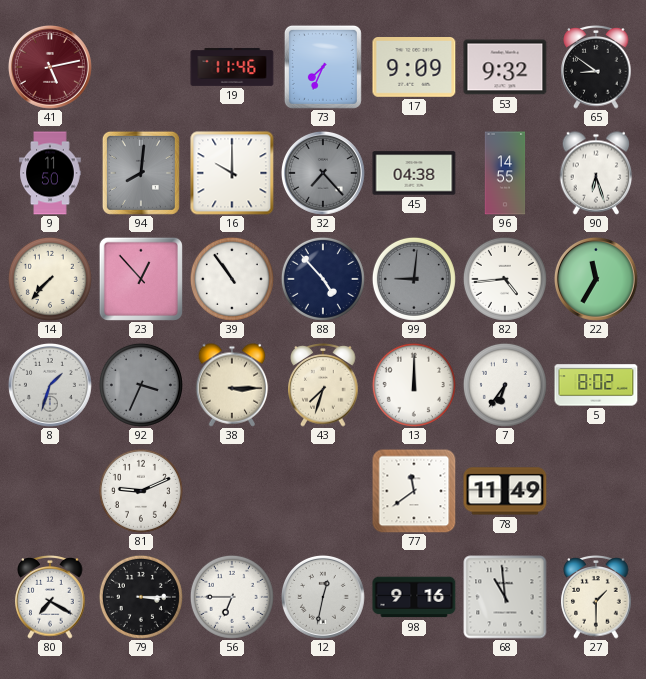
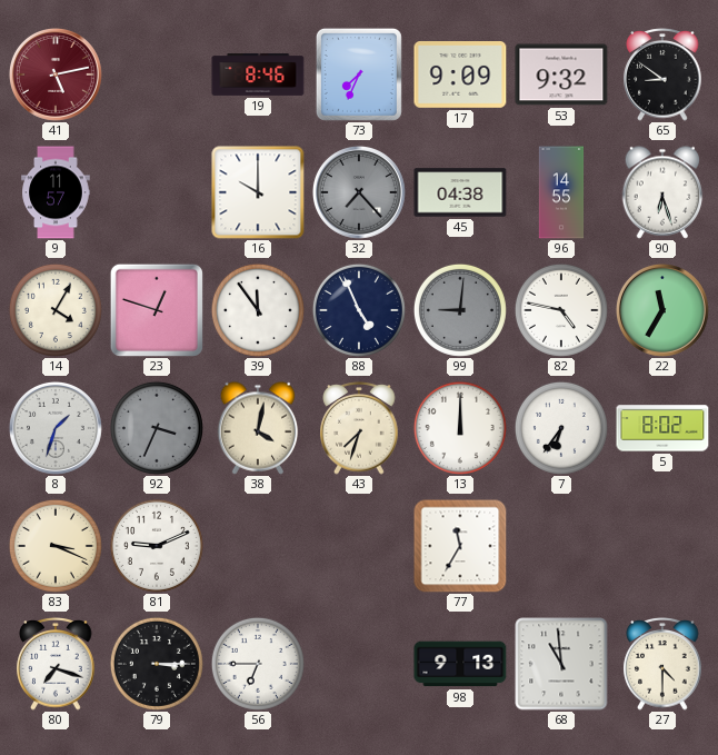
19: 11:46 -> 8:46
9: 11:50 -> 11:57
94: 8:01 -> none
14: 7:37 -> 4:05
23: 12:53 -> 12:48
39: 10:54 -> 11:54
88: 4:53 -> 4:56
82: 4:44 -> 4:47
38: 3:15 -> 4:02
83: none -> 3:19
77: 11:39 -> 11:35
78: 11:49 -> none
80: 7:20 -> 7:18
12: 12:32 -> none
98: 9:16 -> 9:13
27: 1:30 -> 4:30
